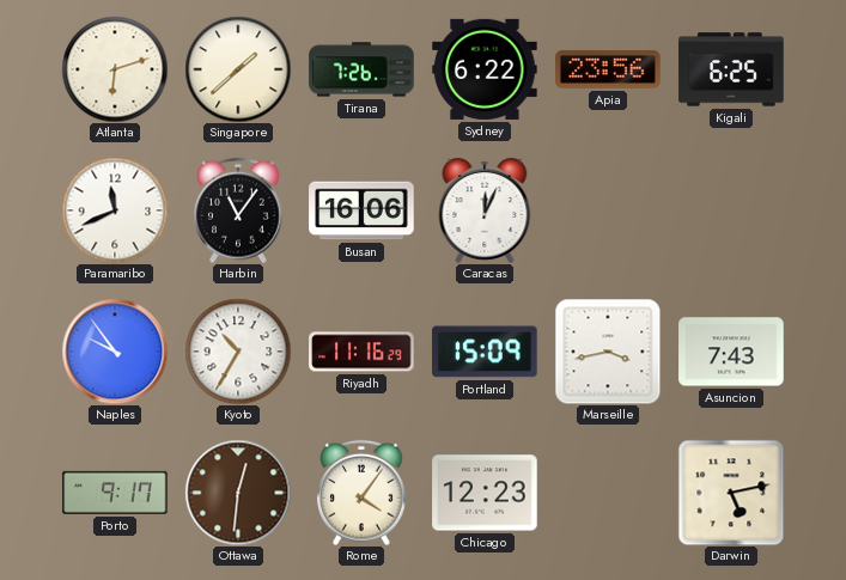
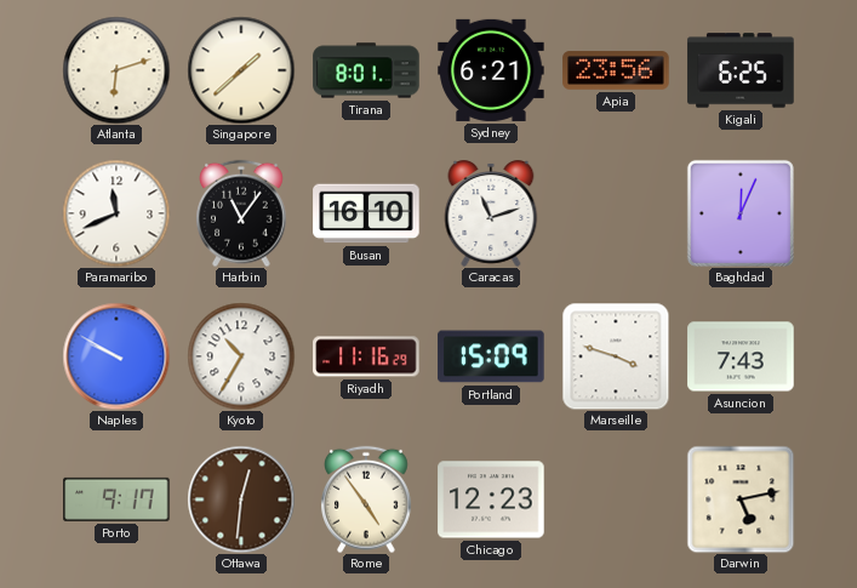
Tirana: 7:26 -> 8:01
Sydney: 6:22 -> 6:21
Busan: 16:06 -> 16:10
Caracas: 12:04 -> 11:12
Baghdad: none -> 12:04
Naples: 9:54 -> 9:50
Marseille: 3:43 -> 3:48
Rome: 4:06 -> 4:54
